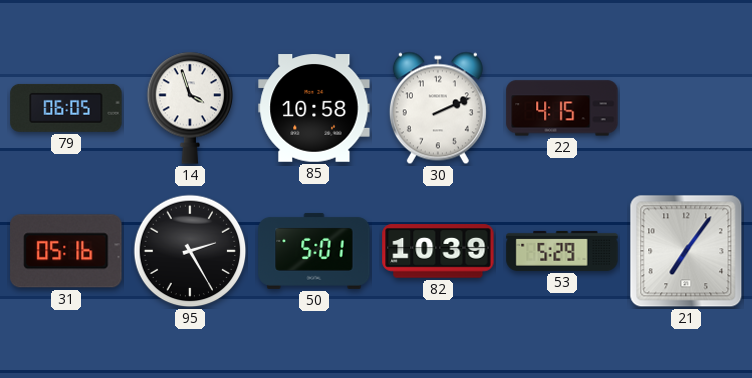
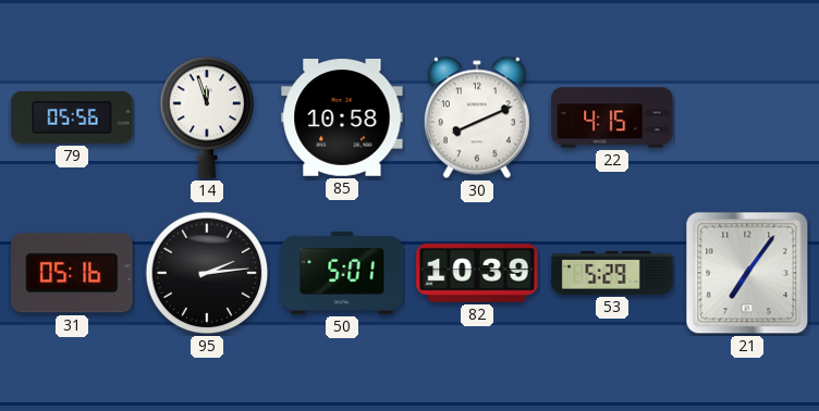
79: 06:05 -> 05:56
14: 3:57 -> 11:57
30: 2:11 -> 8:11
95: 2:25 -> 2:14
